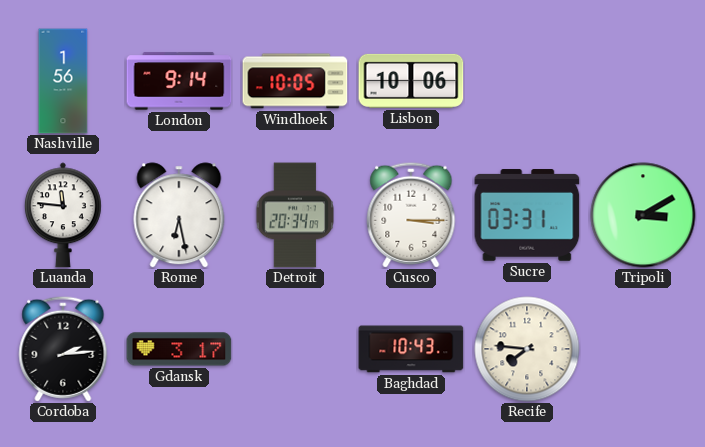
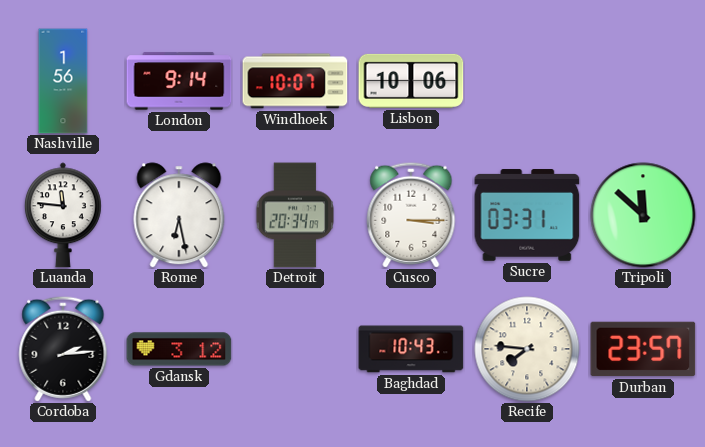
Windhoek: 10:05 -> 10:07
Tripoli: 3:10 -> 11:52
Gdansk: 3:17 -> 3:12
Durban: none -> 23:57
